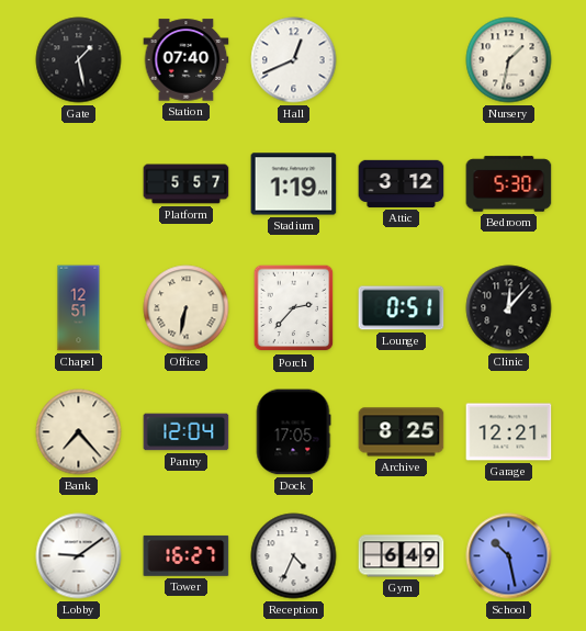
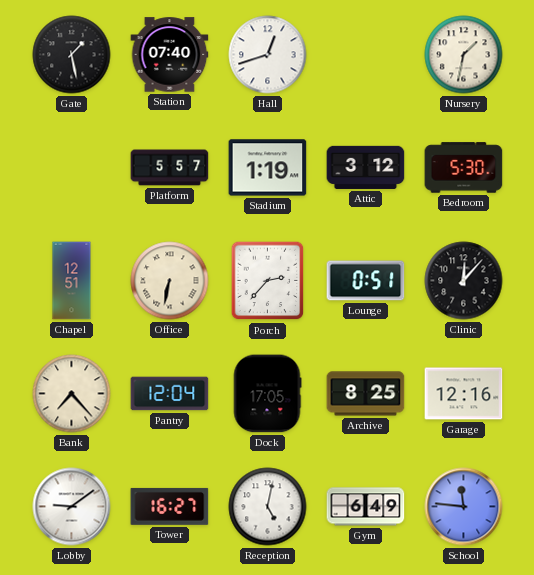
Hall: 12:41 -> 12:42
Garage: 12:21 -> 12:16
Reception: 4:34 -> 5:02
School: 10:28 -> 11:46
